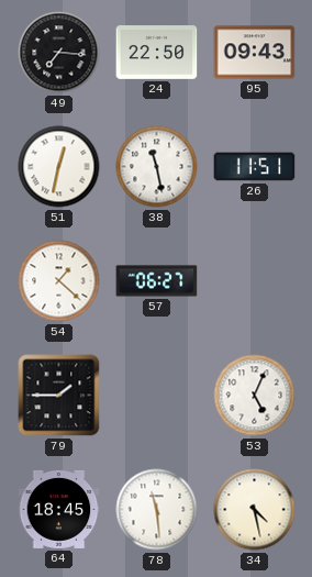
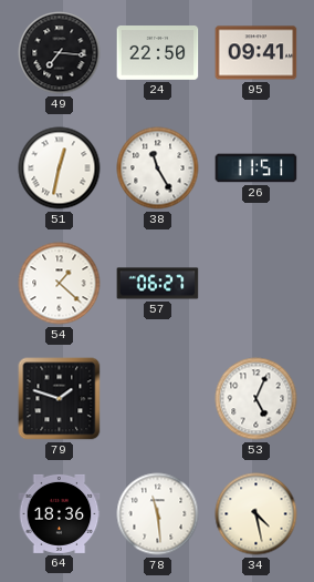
95: 09:43 -> 09:41
38: 11:28 -> 11:25
79: 1:45 -> 1:48
64: 18:45 -> 18:36
